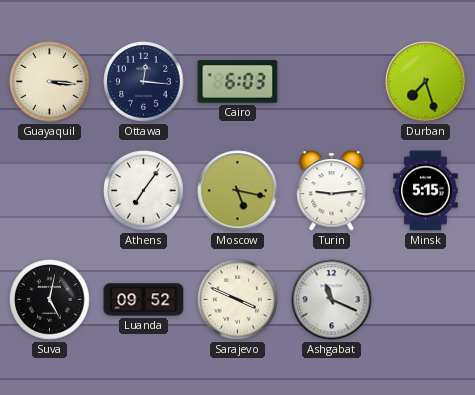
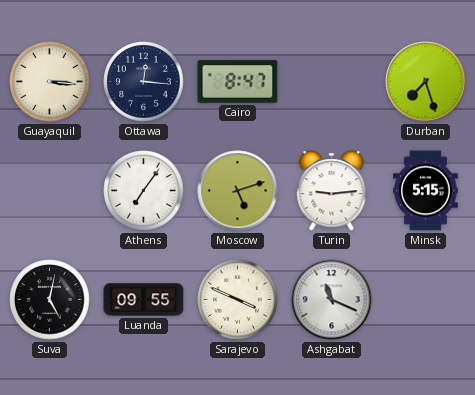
Cairo: 6:03 -> 8:47
Moscow: 5:17 -> 5:12
Luanda: 09:52 -> 09:55
